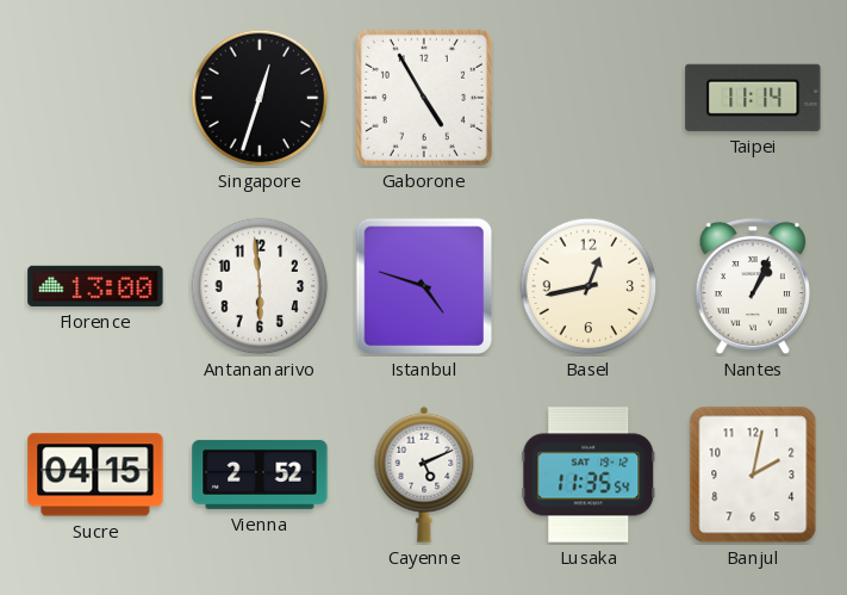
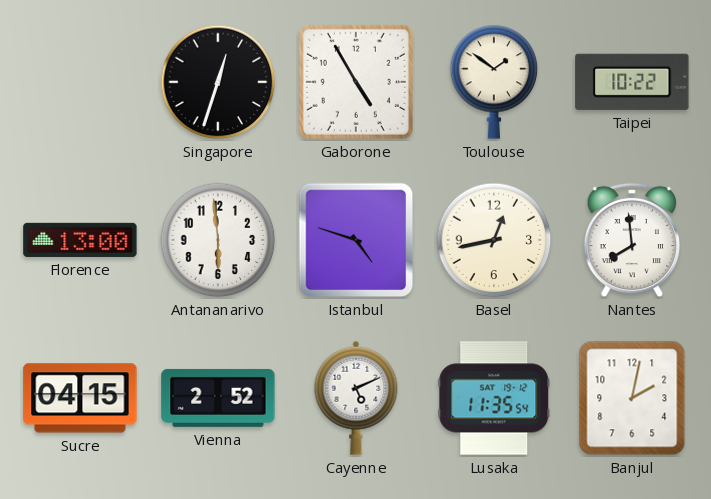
Toulouse: none -> 1:51
Taipei: 11:14 -> 10:22
Nantes: 1:04 -> 7:59
